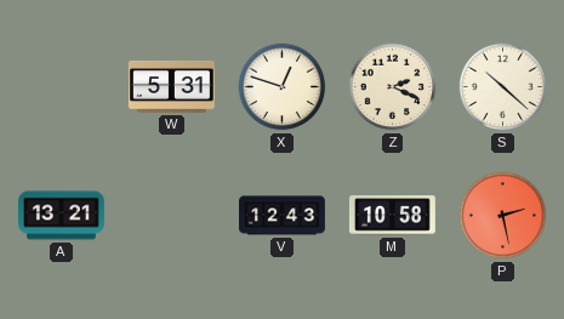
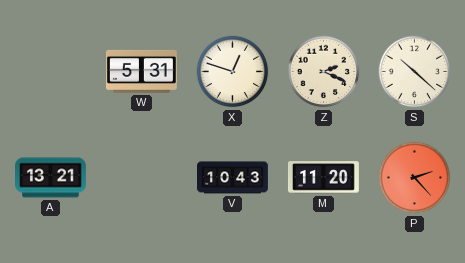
V: 12:43 -> 10:43
M: 10:58 -> 11:20
P: 2:28 -> 2:23
